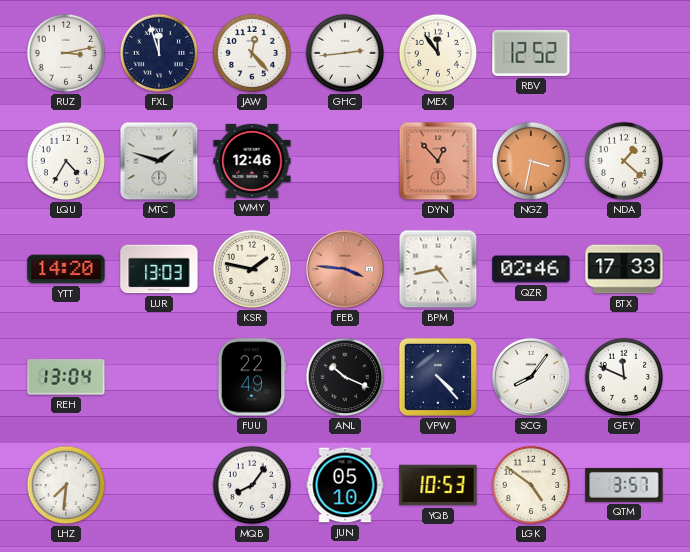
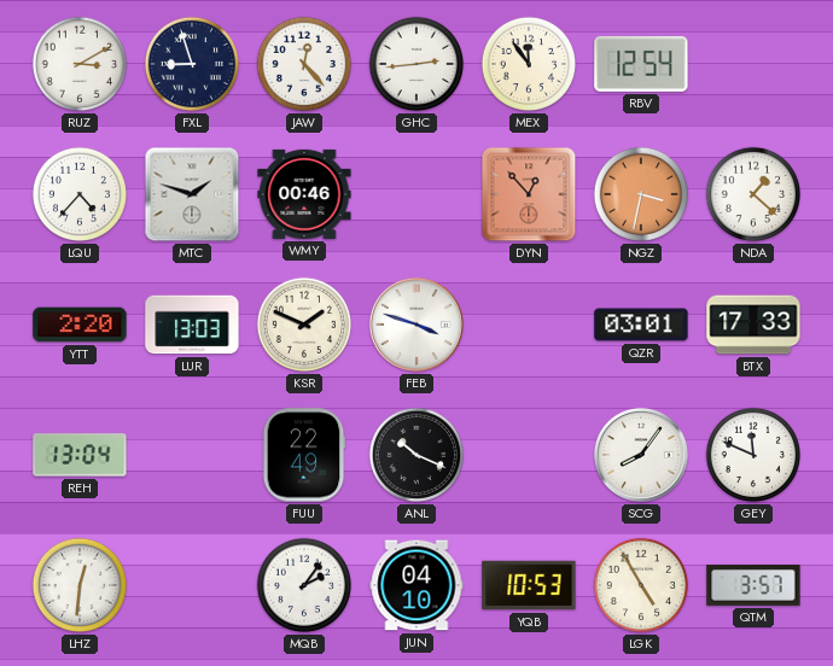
RUZ: 3:13 -> 3:10
FXL: 11:57 -> 8:57
RBV: 12:52 -> 12:54
LQU: 4:35 -> 4:37
WMY: 12:46 -> 00:46
YTT: 14:20 -> 2:20
KSR: 1:47 -> 1:49
FEB: 3:46 -> 3:48
FEB dial: salmon -> white
BPM: 4:43 -> none
QZR: 02:46 -> 03:01
VPW: 4:23 -> none
LHZ: 7:31 -> 12:31
MQB: 8:06 -> 2:06
JUN: 05:10 -> 04:10
LGK: 4:51 -> 4:55
